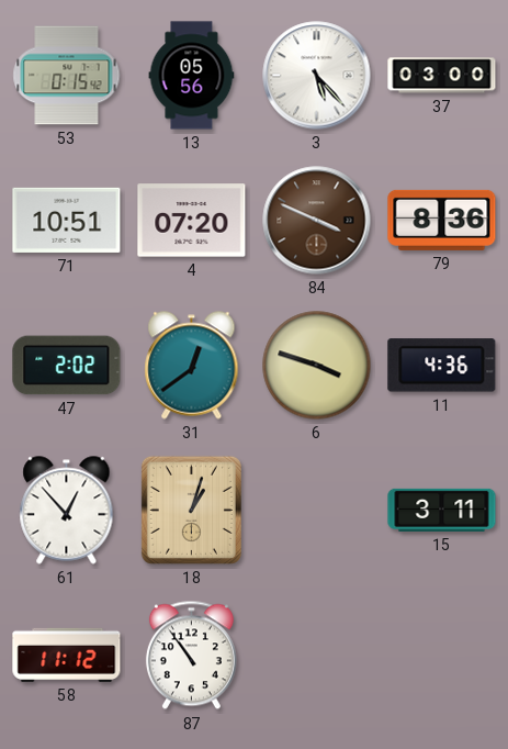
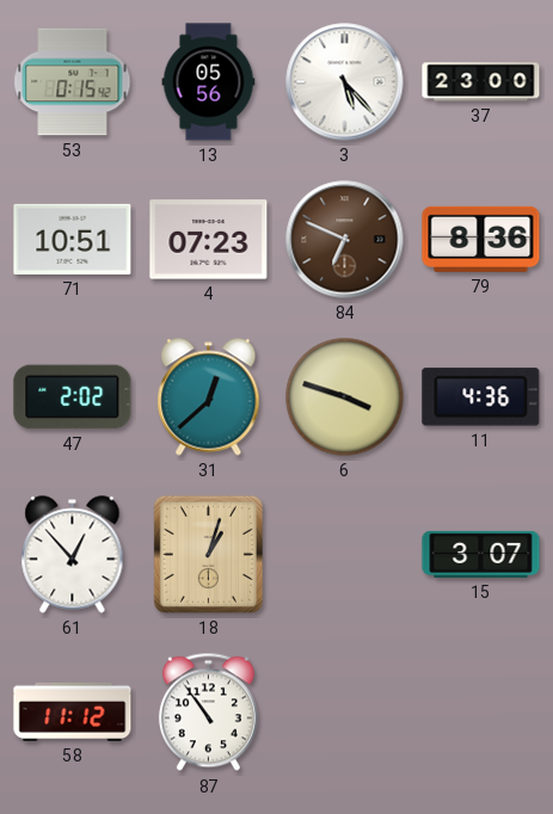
37: 03:00 -> 23:00
4: 07:20 -> 07:23
84: 3:49 -> 6:49
31: 12:39 -> 12:38
15: 3:11 -> 3:07
